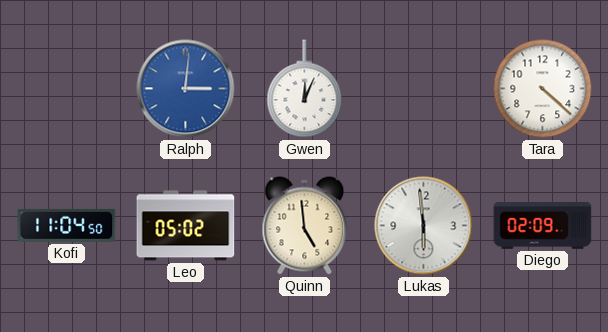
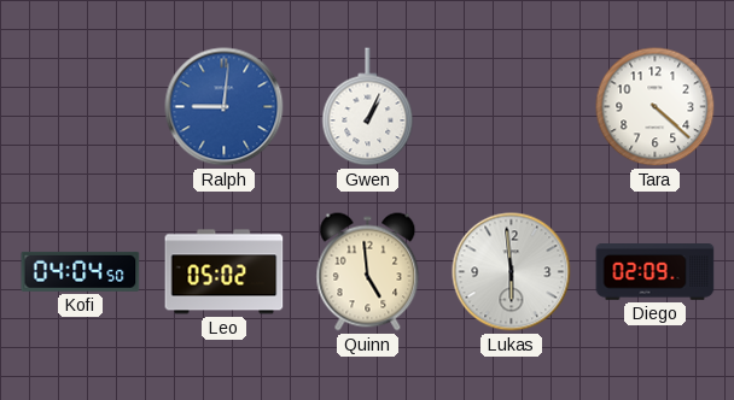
Ralph: 3:01 -> 9:01
Gwen: 12:04 -> 1:04
Kofi: 11:04 -> 04:04
